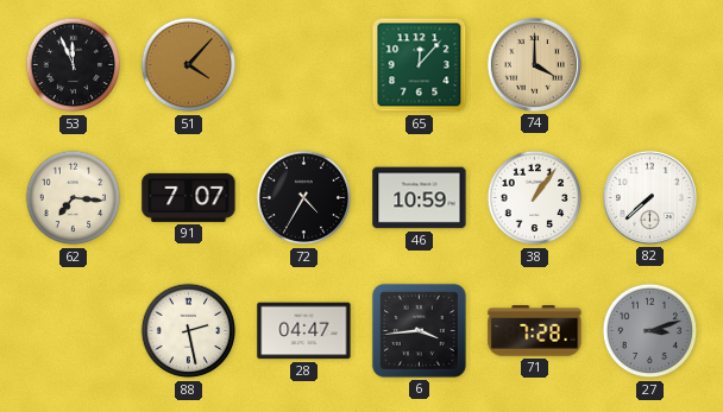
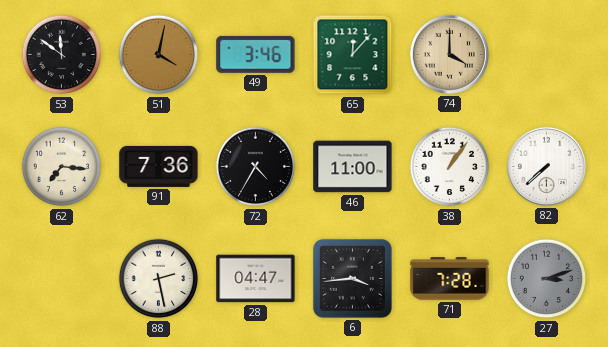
53: 11:56 -> 11:51
51: 4:07 -> 4:02
49: none -> 3:46
91: 7:07 -> 7:36
46: 10:59 -> 11:00
